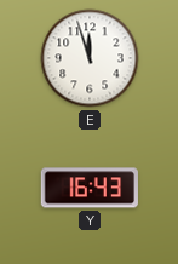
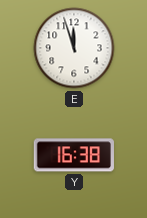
Y: 16:43 -> 16:38
